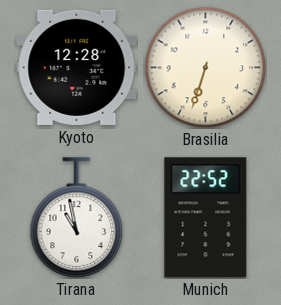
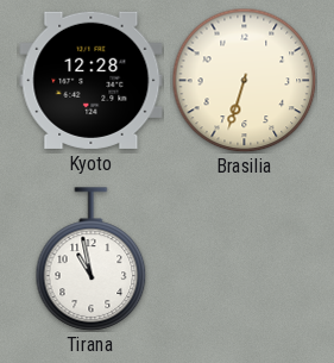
Munich: 22:52 -> none
